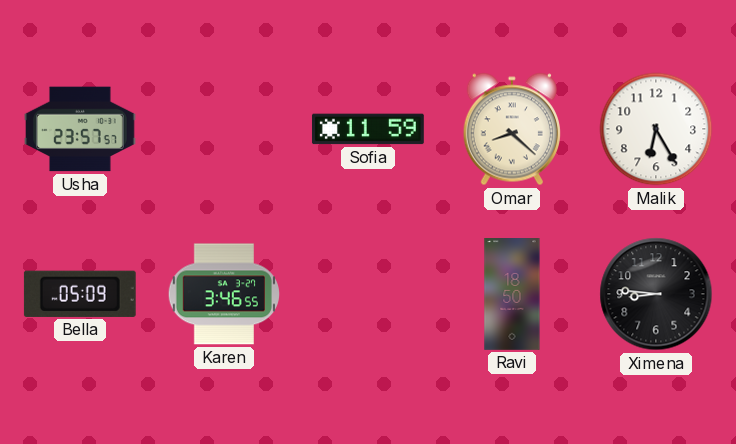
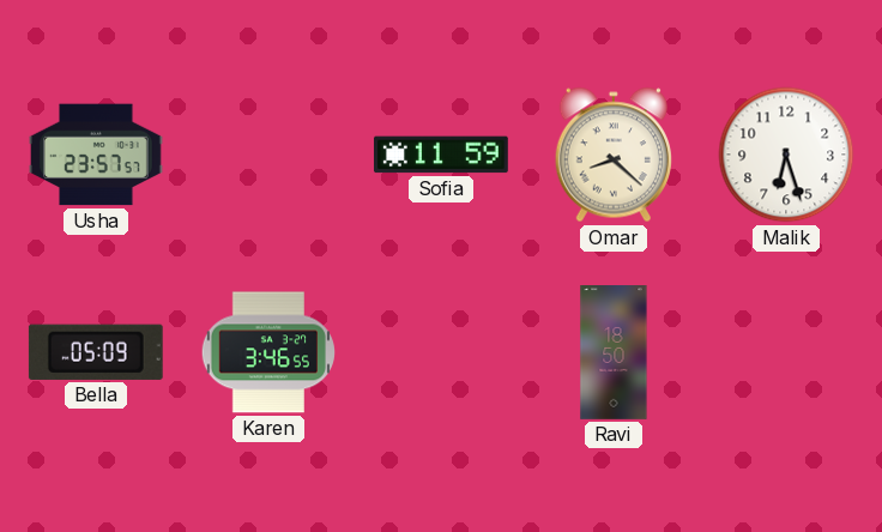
Malik: 6:25 -> 6:27
Ximena: 8:46 -> none
